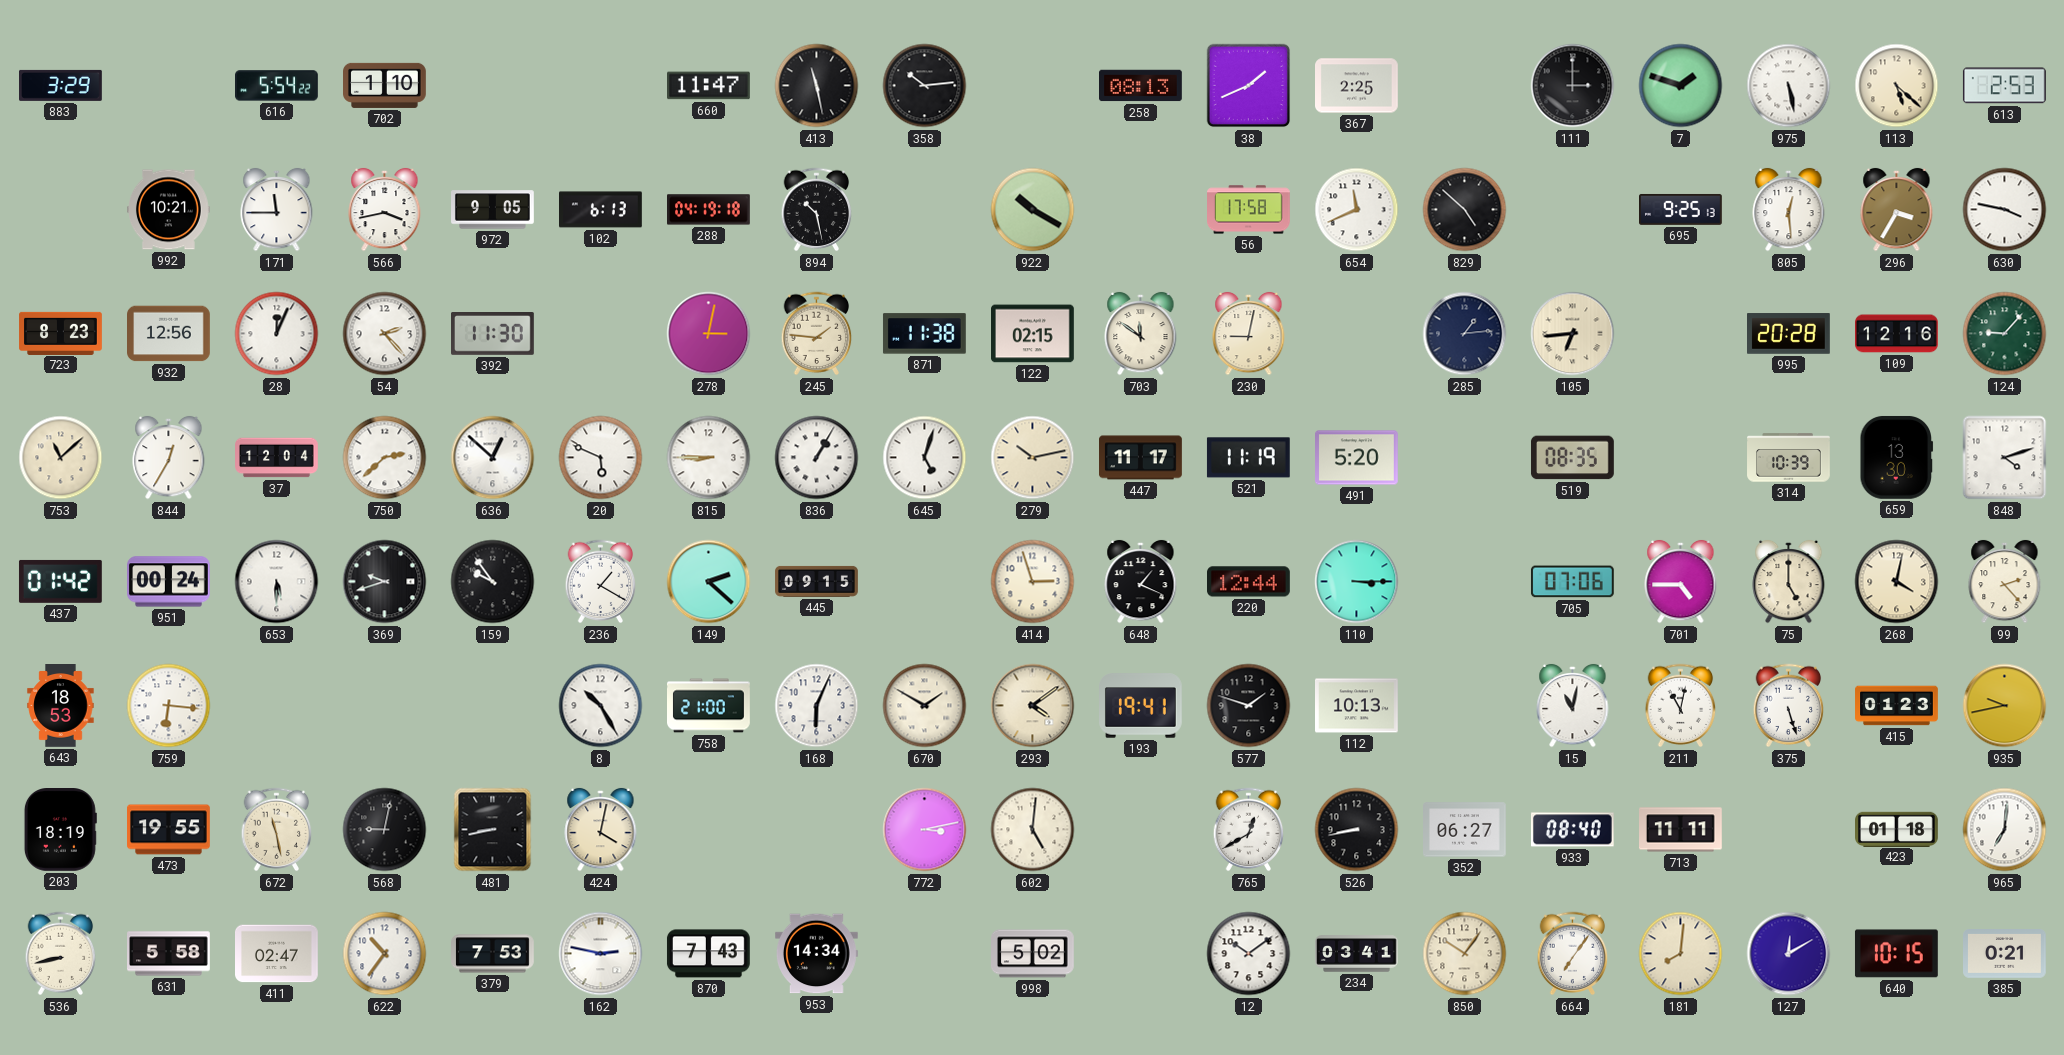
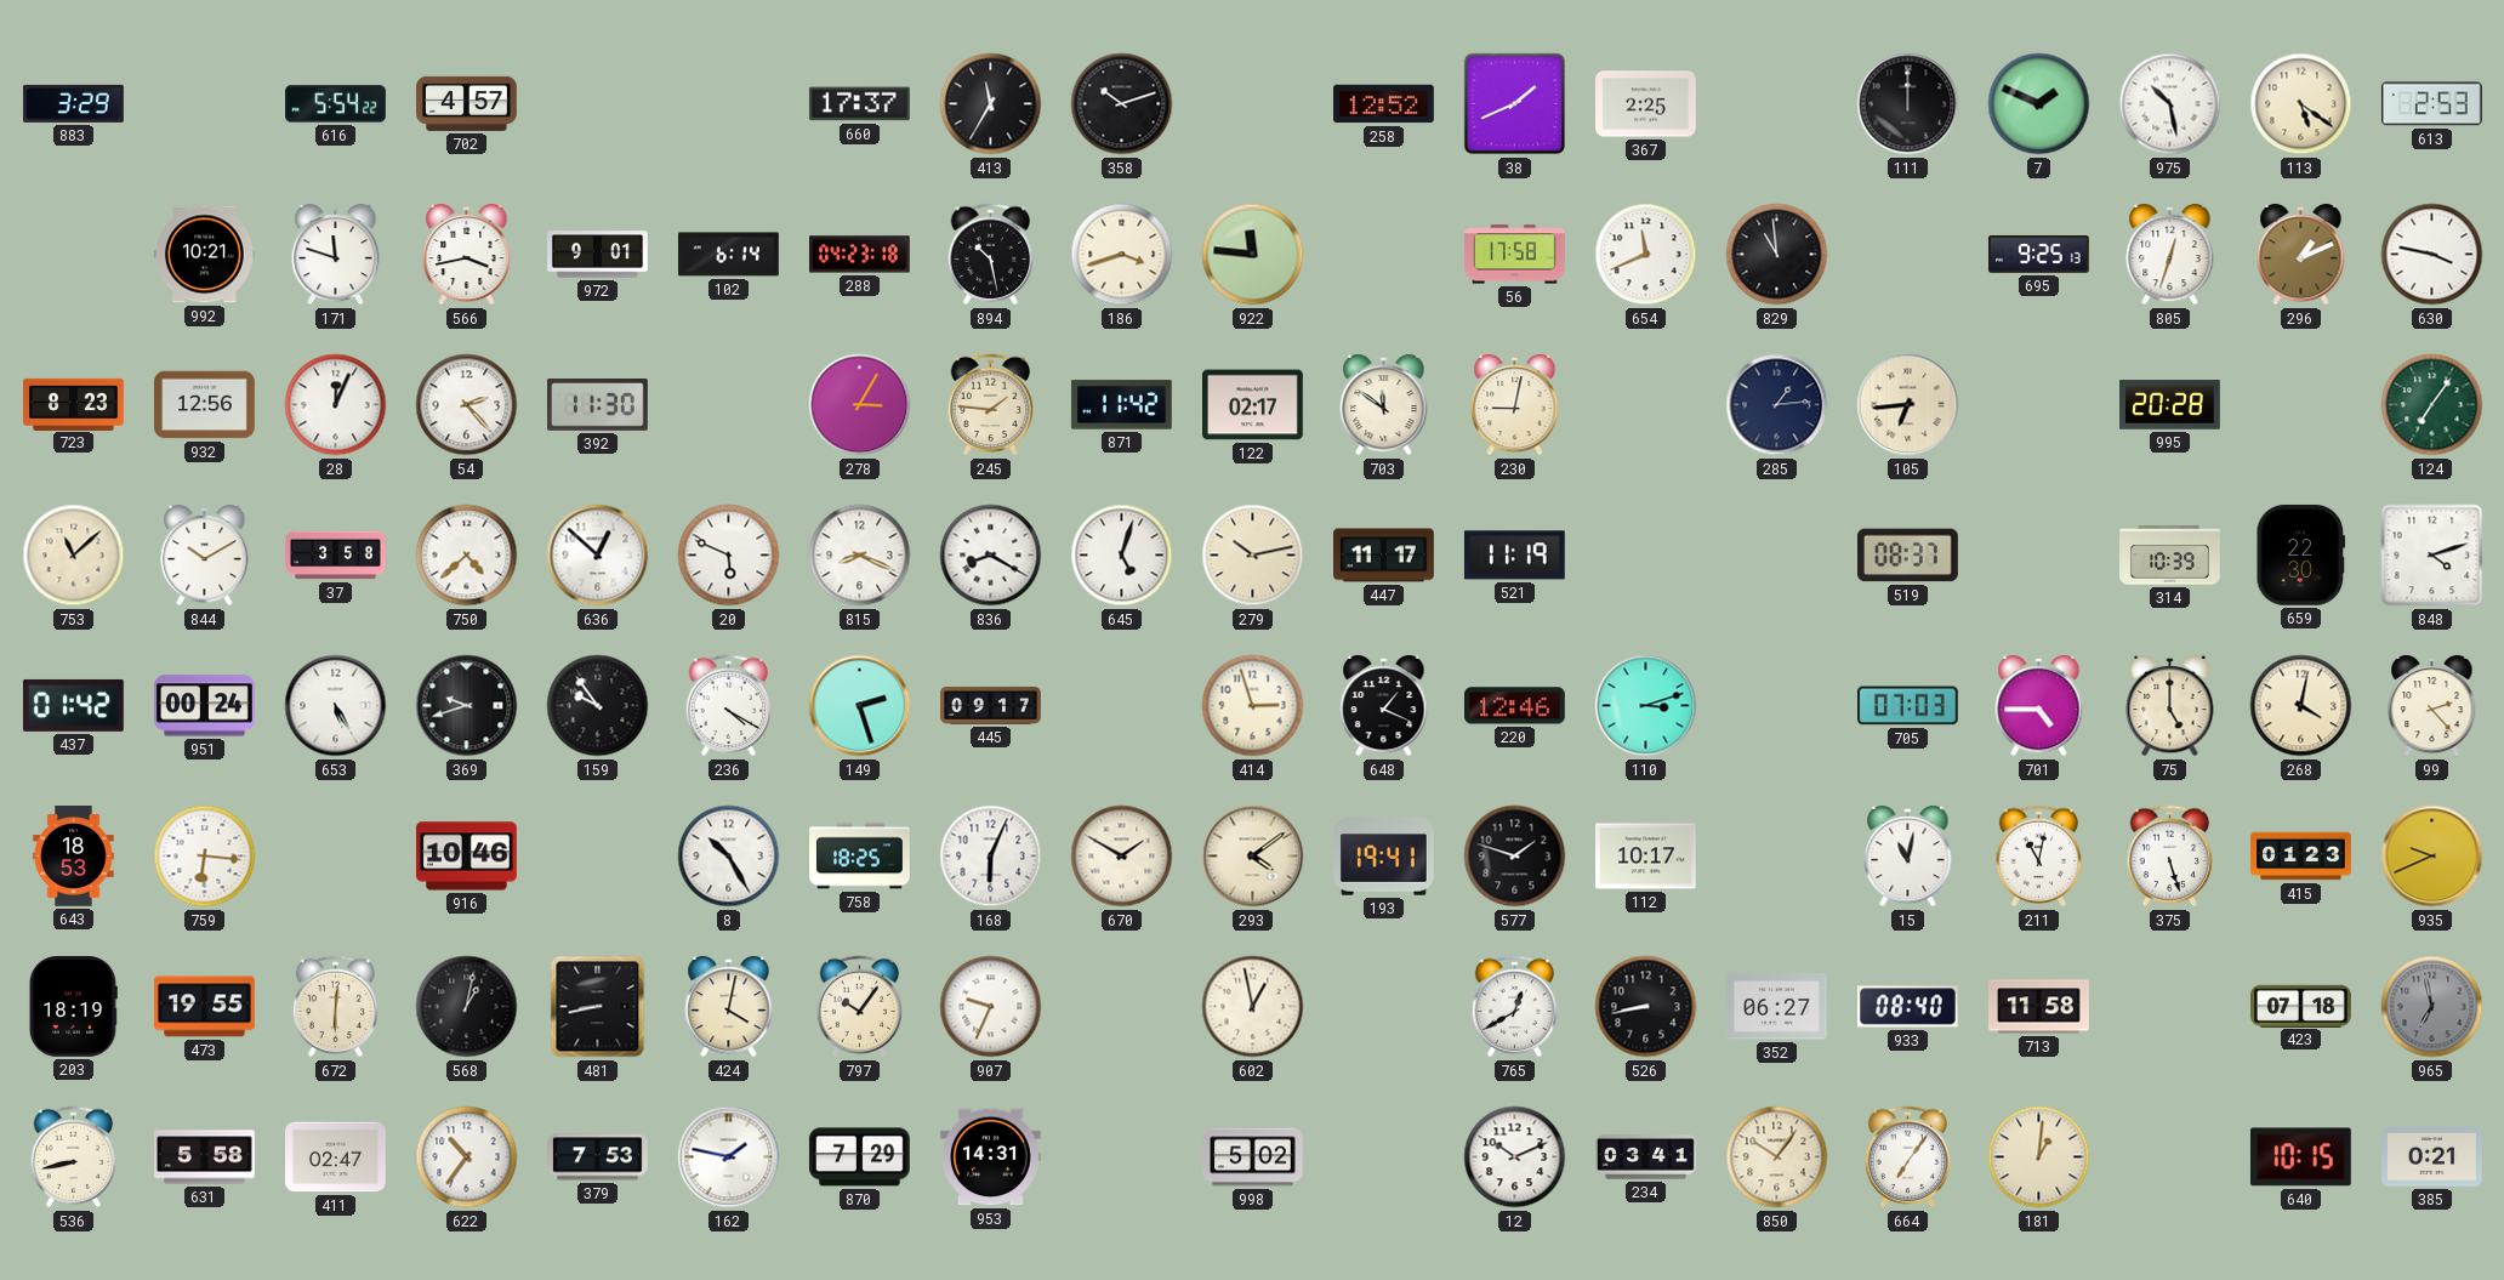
702: 1:10 -> 4:57
660: 11:47 -> 17:37
413: 11:28 -> 11:35
358: 10:14 -> 10:12
258: 08:13 -> 12:52
111: 3:00 -> 12:00
7: 1:48 -> 1:49
975: 5:28 -> 10:28
113: 5:22 -> 5:21
171: 11:45 -> 11:48
972: 9:05 -> 9:01
102: 6:13 -> 6:14
288: 04:19 -> 04:23
186: none -> 3:42
922: 10:20 -> 11:46
829: 4:52 -> 10:59
805: 12:29 -> 12:33
296: 3:35 -> 1:11
278: 3:02 -> 3:05
871: 11:38 -> 11:42
122: 02:15 -> 02:17
109: 12:16 -> none
124: 9:07 -> 7:06
844: 12:35 -> 10:10
37: 12:04 -> 3:58
750: 2:38 -> 4:38
815: 8:45 -> 8:19
836: 1:05 -> 8:20
491: 5:20 -> none
519: 08:35 -> 08:37
659: 13:30 -> 22:30
653: 5:30 -> 5:25
236: 1:20 -> 4:20
149: 2:22 -> 2:27
445: 09:15 -> 09:17
220: 12:44 -> 12:46
110: 3:15 -> 3:12
705: 07:06 -> 07:03
916: none -> 10:46
758: 21:00 -> 18:25
112: 10:13 -> 10:17
935: 9:43 -> 9:41
672: 11:28 -> 6:01
568: 9:02 -> 1:02
797: none -> 10:06
907: none -> 9:34
772: 3:13 -> none
602: 5:01 -> 12:58
713: 11:11 -> 11:58
423: 01:18 -> 07:18
965: 7:01 -> 6:58
965 dial: white -> grey
162: 2:47 -> 1:47
870: 7:43 -> 7:29
953: 14:34 -> 14:31
12: 10:09 -> 10:11
181: 8:01 -> 1:01
127: 12:10 -> none
